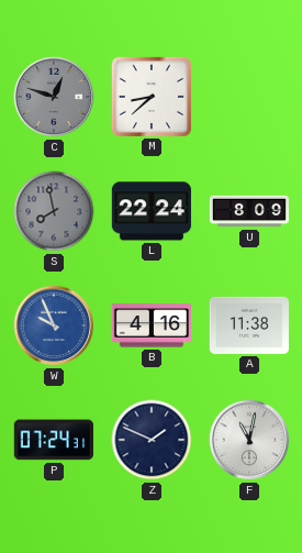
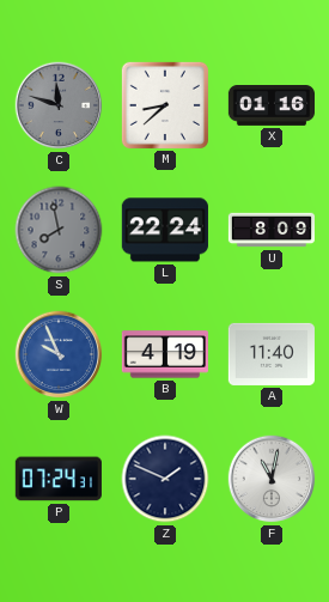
C: 12:48 -> 11:48
X: none -> 01:16
B: 4:16 -> 4:19
A: 11:38 -> 11:40
